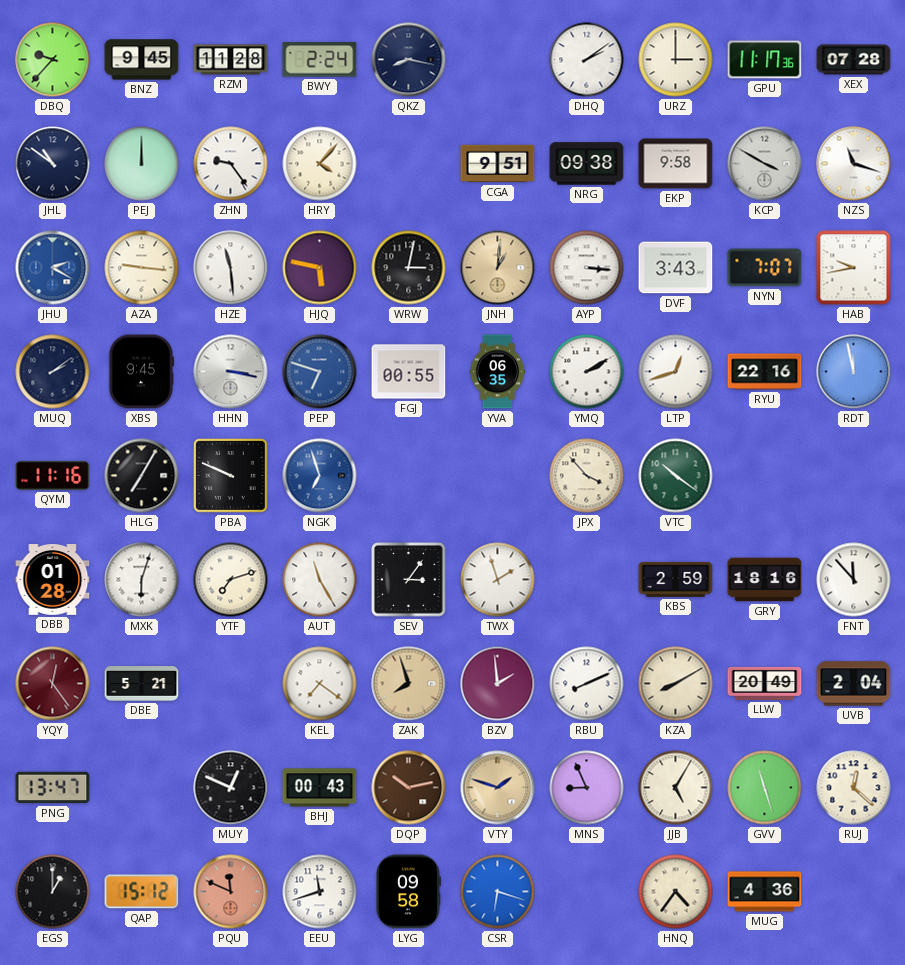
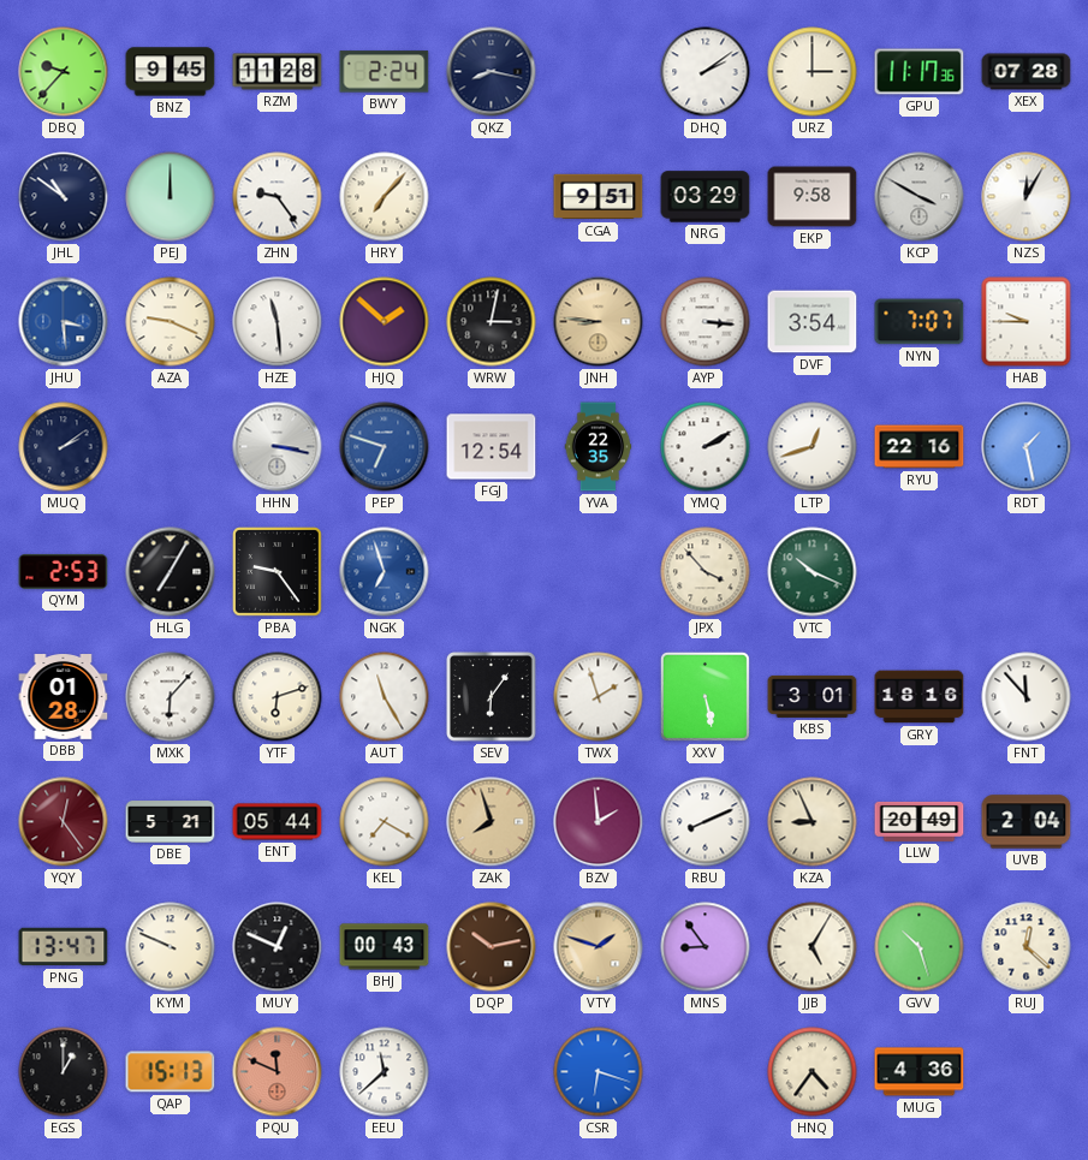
HRY: 4:07 -> 7:07
NRG: 09:38 -> 03:29
NZS: 11:18 -> 12:05
JHU: 2:20 -> 3:29
AZA: 9:16 -> 9:19
HJQ: 5:47 -> 1:52
JNH: 1:01 -> 8:46
DVF: 3:43 -> 3:54
HAB: 9:43 -> 9:45
XBS: 9:45 -> none
FGJ: 00:55 -> 12:54
YVA: 06:35 -> 22:35
RDT: 11:58 -> 1:28
QYM: 11:16 -> 2:53
PBA: 9:49 -> 9:24
VTC: 10:21 -> 10:19
MXK: 6:03 -> 6:07
YTF: 7:12 -> 6:12
SEV: 3:06 -> 6:06
XXV: none -> 5:28
KBS: 2:59 -> 3:01
ENT: none -> 05:44
KEL: 7:21 -> 7:20
KZA: 8:10 -> 8:56
KYM: none -> 9:49
MNS: 8:56 -> 8:54
GVV: 11:27 -> 10:27
QAP: 15:12 -> 15:13
EEU: 11:42 -> 11:38
LYG: 09:58 -> none
